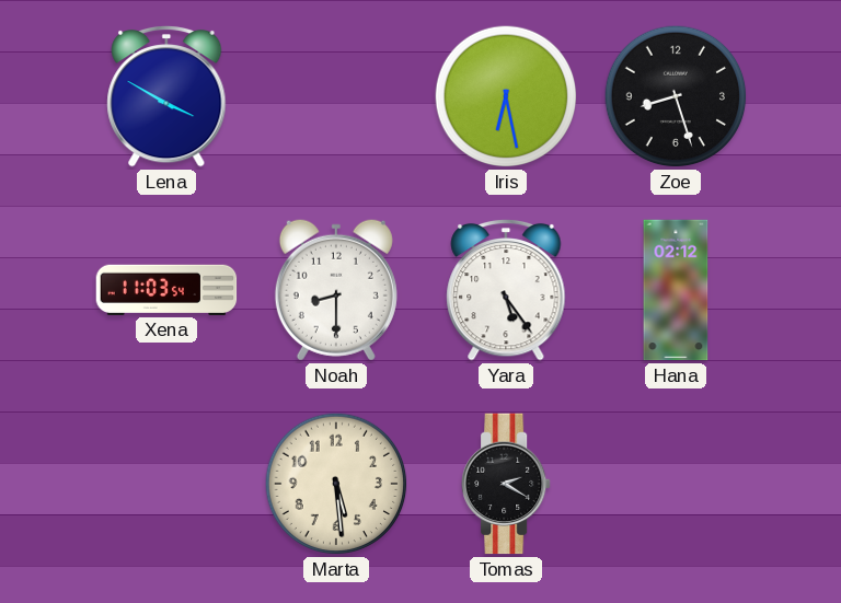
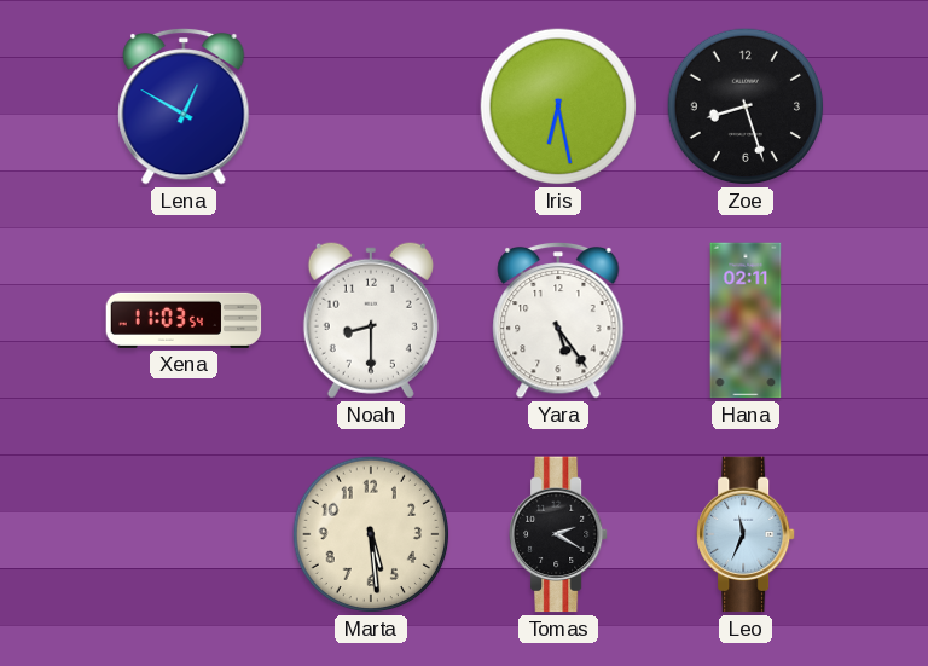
Lena: 3:50 -> 12:50
Hana: 02:12 -> 02:11
Leo: none -> 11:34
